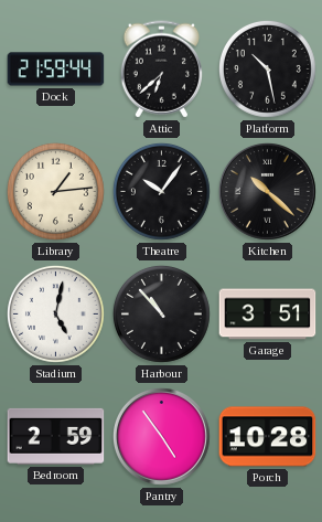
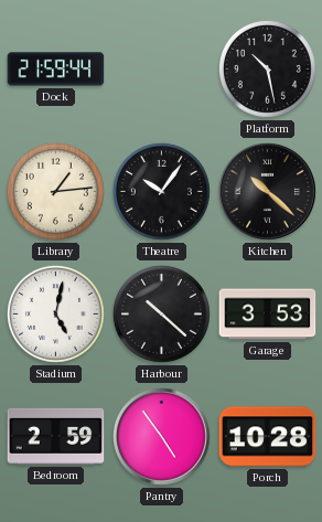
Attic: 6:38 -> none
Harbour: 10:53 -> 10:22
Garage: 3:51 -> 3:53
